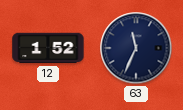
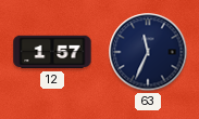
12: 1:52 -> 1:57
